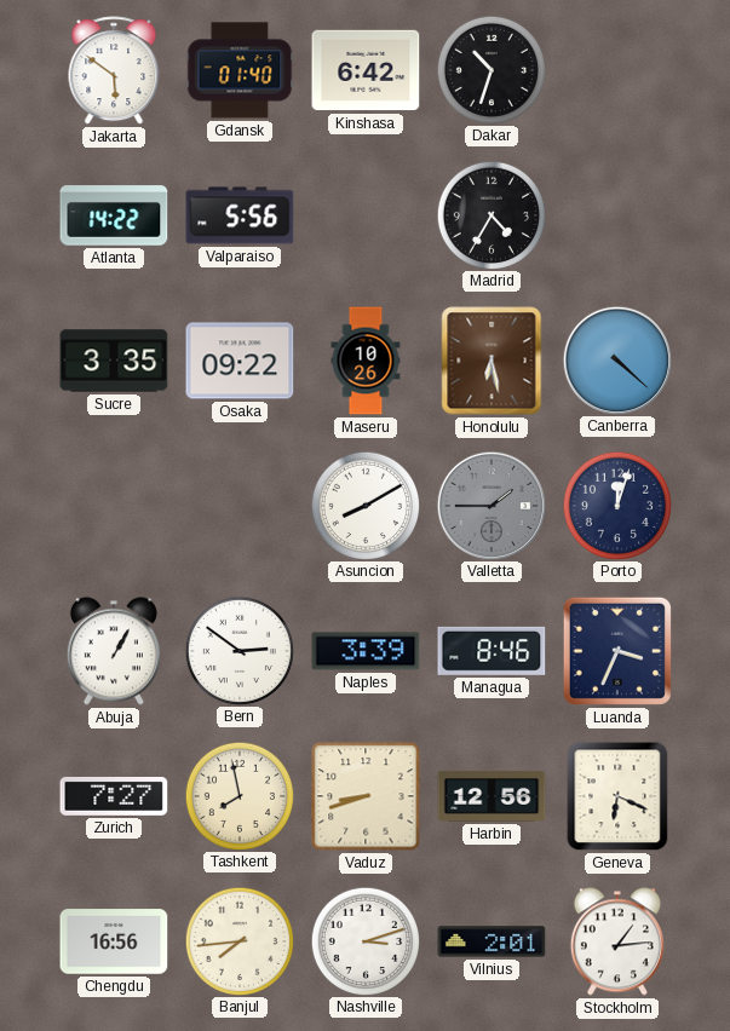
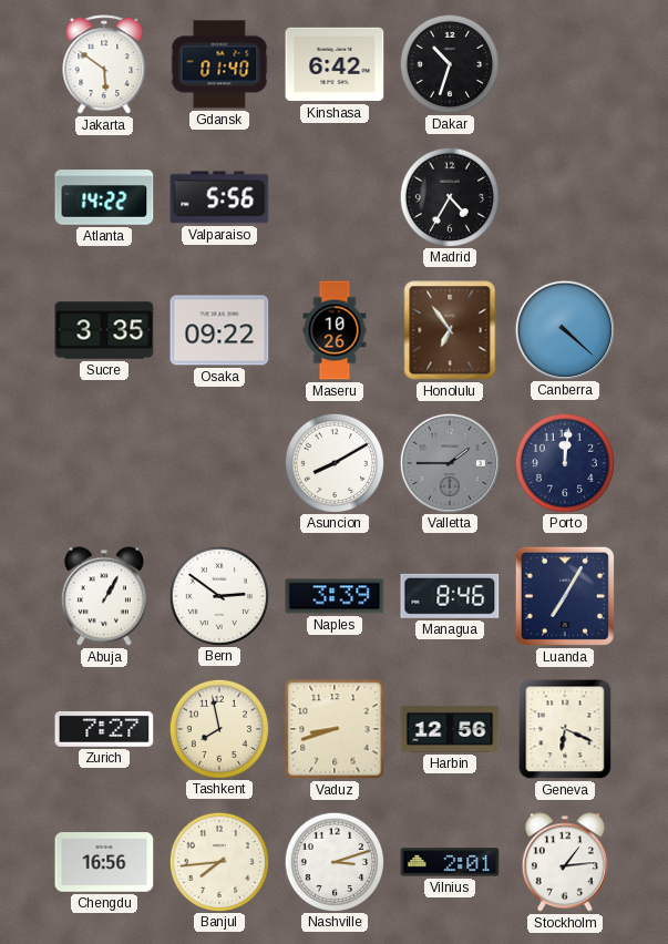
Honolulu: 6:28 -> 6:54
Porto: 12:03 -> 12:01
Luanda: 3:34 -> 7:05
